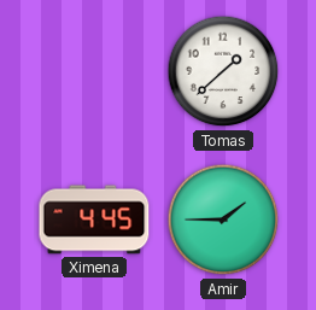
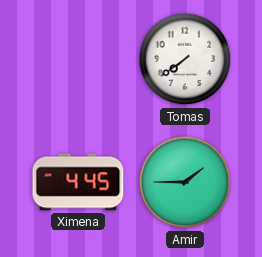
Tomas: 1:38 -> 7:39
